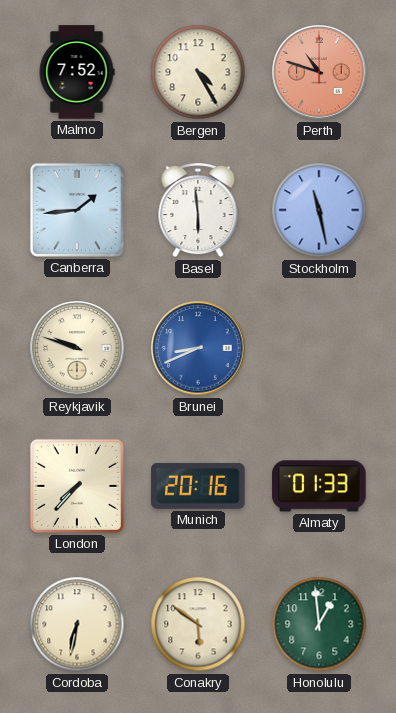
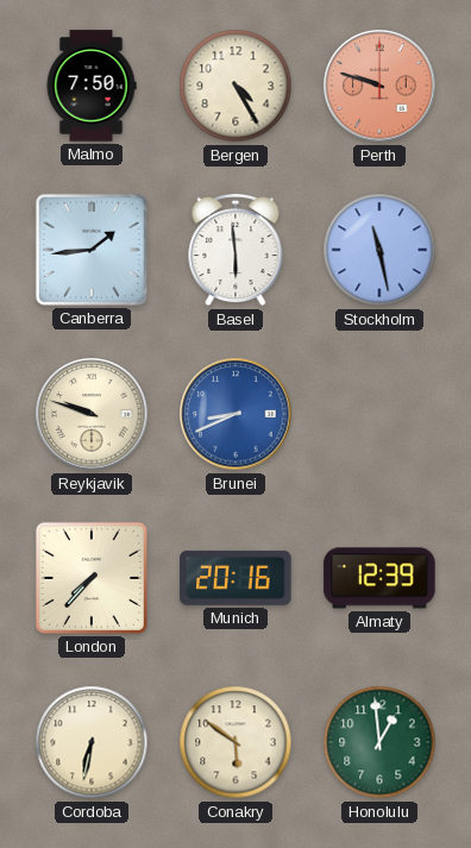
Malmo: 7:52 -> 7:50
Perth: 10:48 -> 9:48
Almaty: 01:33 -> 12:39
